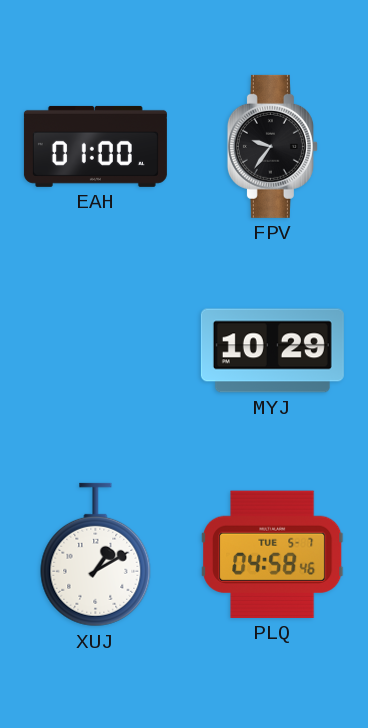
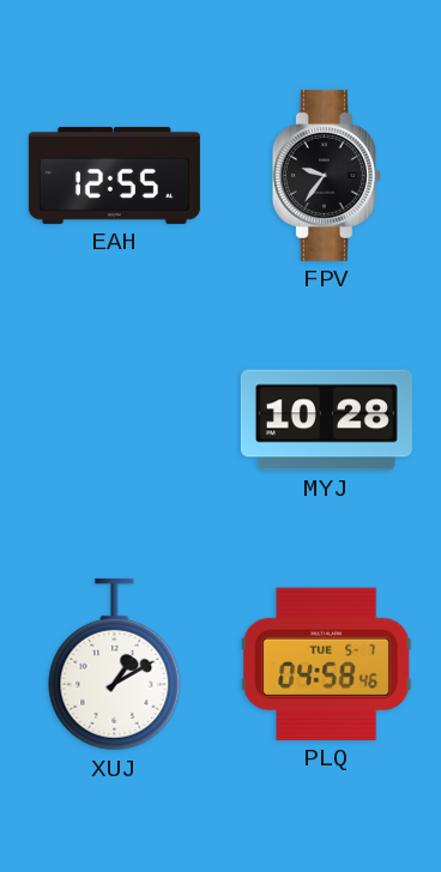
EAH: 01:00 -> 12:55
MYJ: 10:29 -> 10:28
